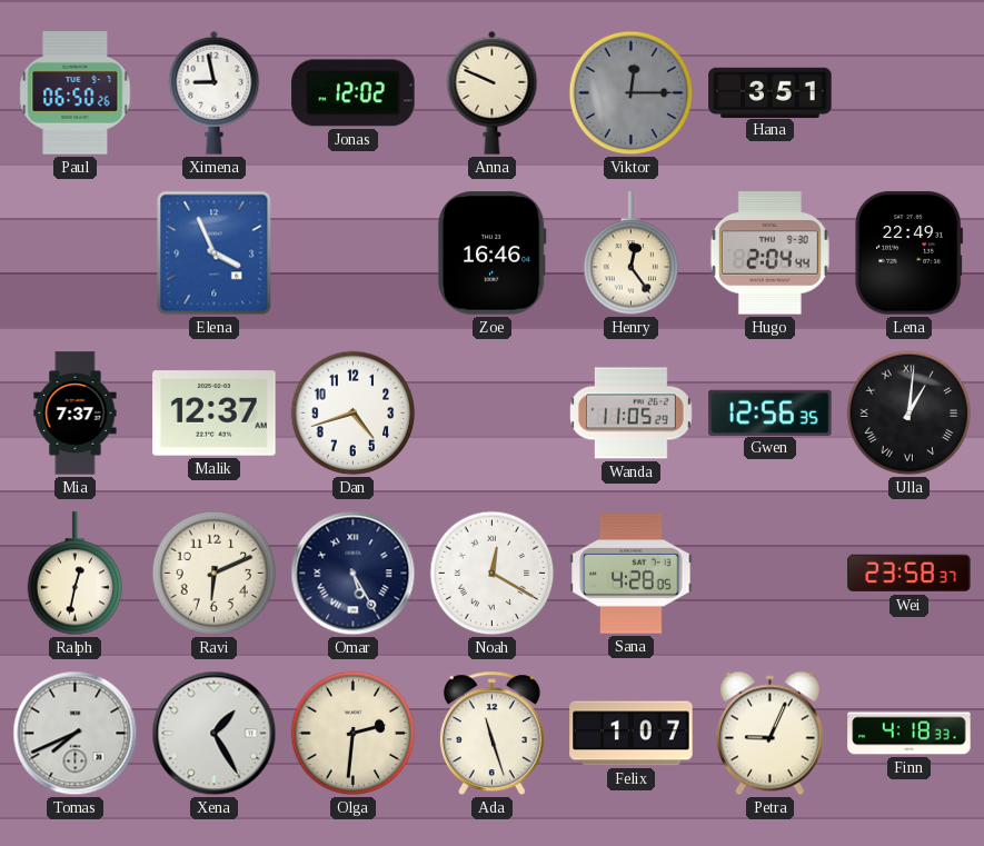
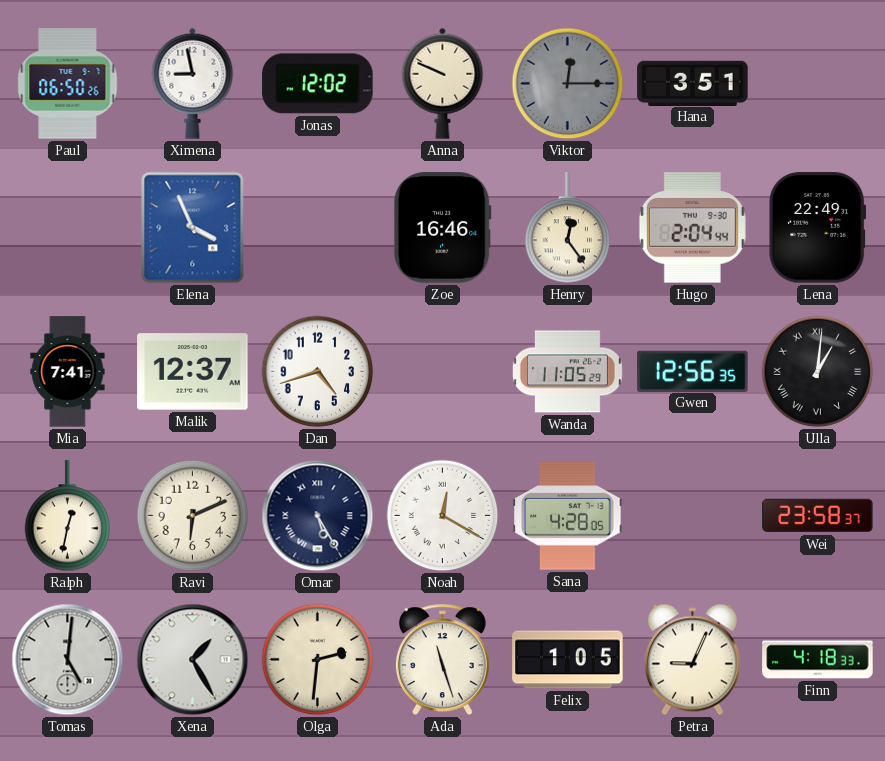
Mia: 7:37 -> 7:41
Tomas: 7:41 -> 5:01
Felix: 1:07 -> 1:05
